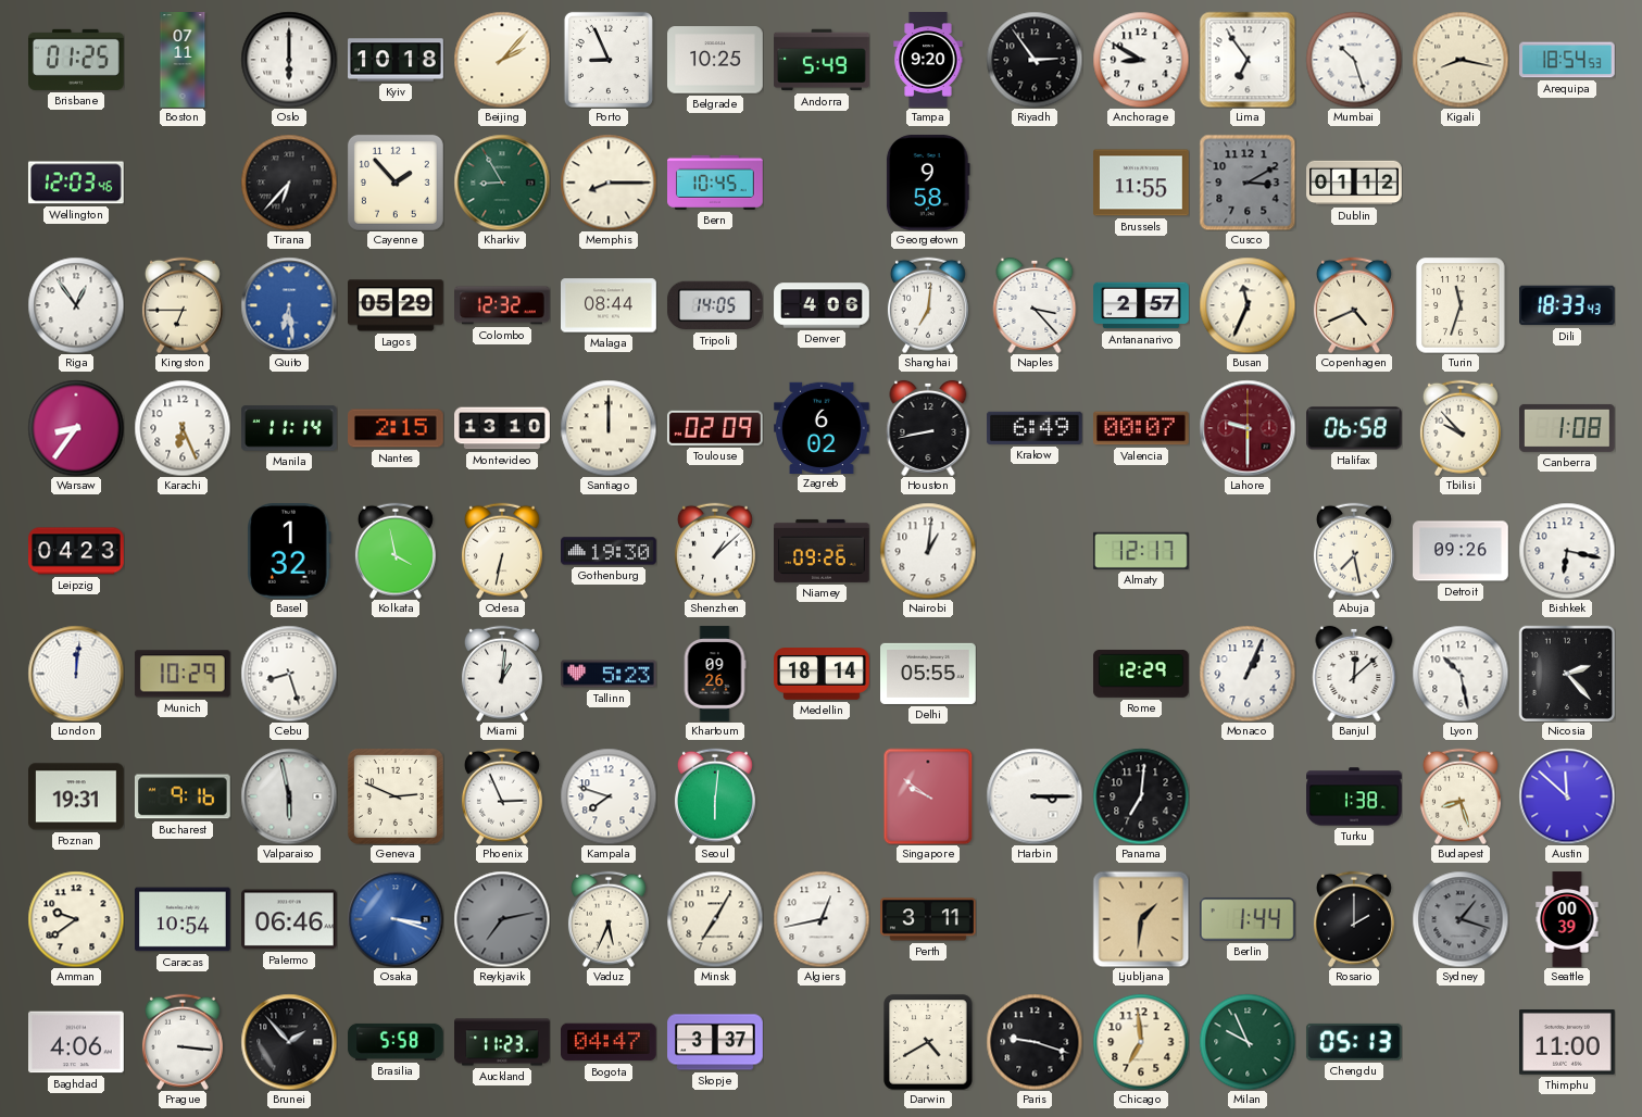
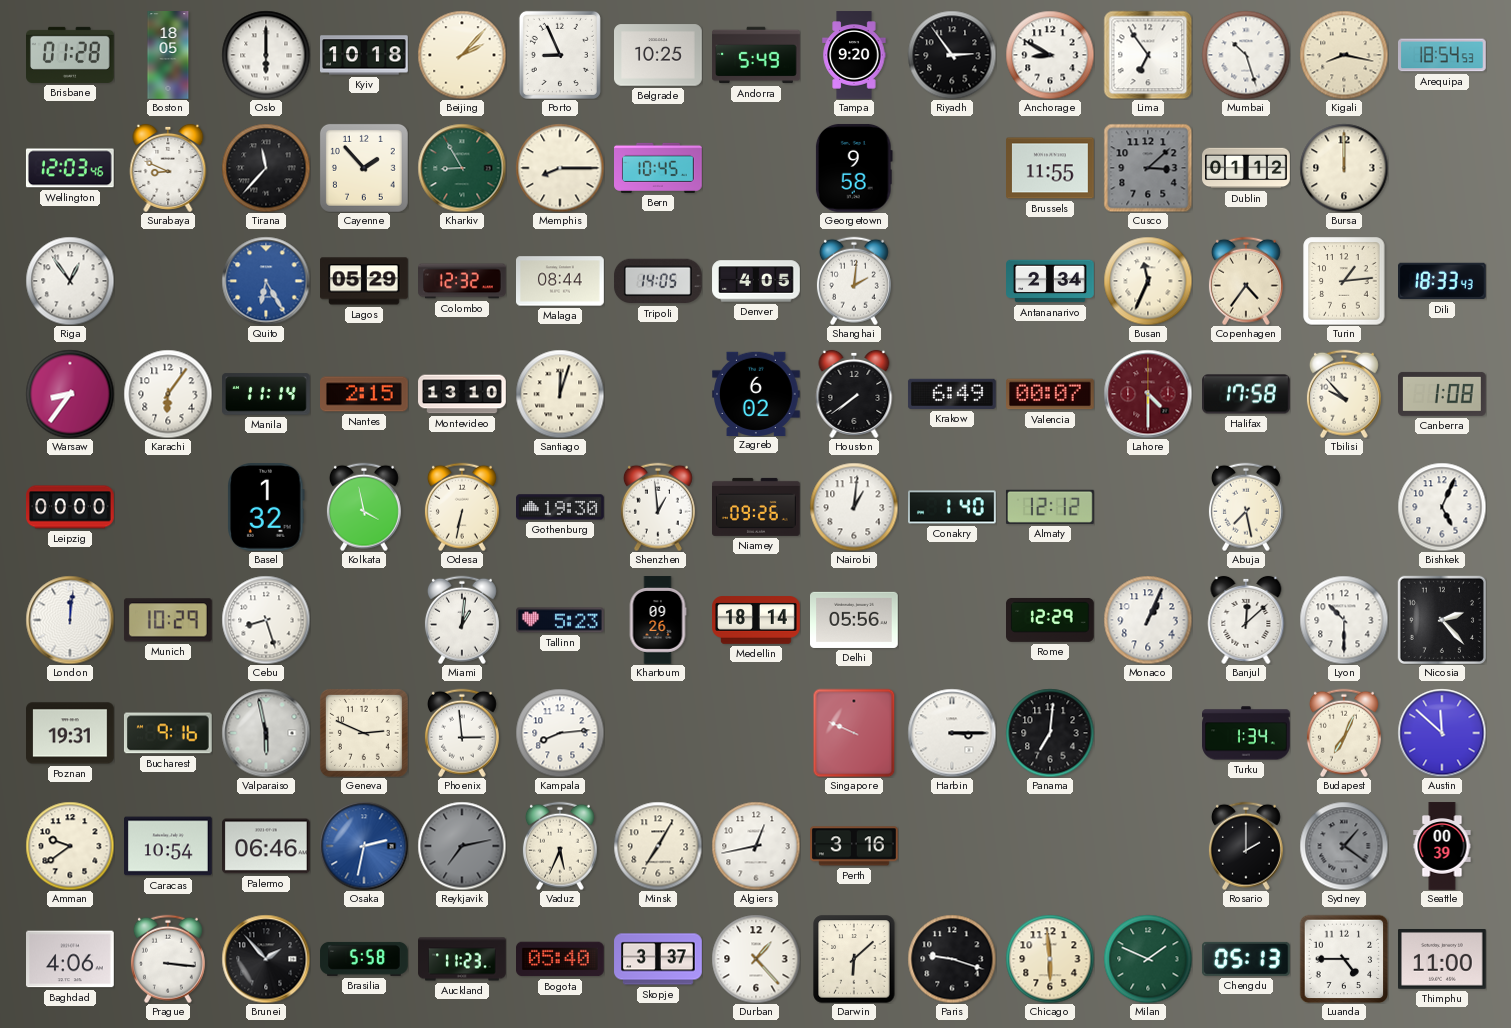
Brisbane: 01:25 -> 01:28
Boston: 07:11 -> 18:05
Surabaya: none -> 8:49
Tirana: 6:37 -> 11:37
Cusco: 3:10 -> 3:08
Bursa: none -> 12:00
Kingston: 6:45 -> none
Quito: 6:29 -> 6:25
Denver: 4:06 -> 4:05
Shanghai: 7:01 -> 2:01
Naples: 3:23 -> none
Antananarivo: 2:57 -> 2:34
Copenhagen: 4:41 -> 4:36
Turin: 11:33 -> 1:14
Karachi: 6:26 -> 6:06
Santiago: 12:00 -> 12:03
Toulouse: 02:09 -> none
Houston: 8:43 -> 7:39
Lahore: 9:30 -> 4:30
Halifax: 06:58 -> 17:58
Leipzig: 04:23 -> 00:00
Shenzhen: 1:08 -> 12:59
Conakry: none -> 1:40
Almaty: 12:17 -> 12:12
Detroit: 09:26 -> none
Bishkek: 6:17 -> 5:04
Delhi: 05:55 -> 05:56
Lyon: 10:28 -> 10:30
Phoenix: 2:56 -> 2:59
Kampala: 7:48 -> 8:14
Seoul: 6:01 -> none
Singapore: 9:51 -> 9:49
Turku: 1:38 -> 1:34
Budapest: 8:27 -> 7:04
Osaka: 3:18 -> 2:32
Perth: 3:11 -> 3:16
Ljubljana: 1:31 -> none
Berlin: 1:44 -> none
Sydney: 1:18 -> 1:21
Bogota: 04:47 -> 05:40
Durban: none -> 1:23
Darwin: 4:40 -> 6:08
Chicago: 6:59 -> 5:59
Milan: 9:56 -> 1:49
Luanda: none -> 4:45
